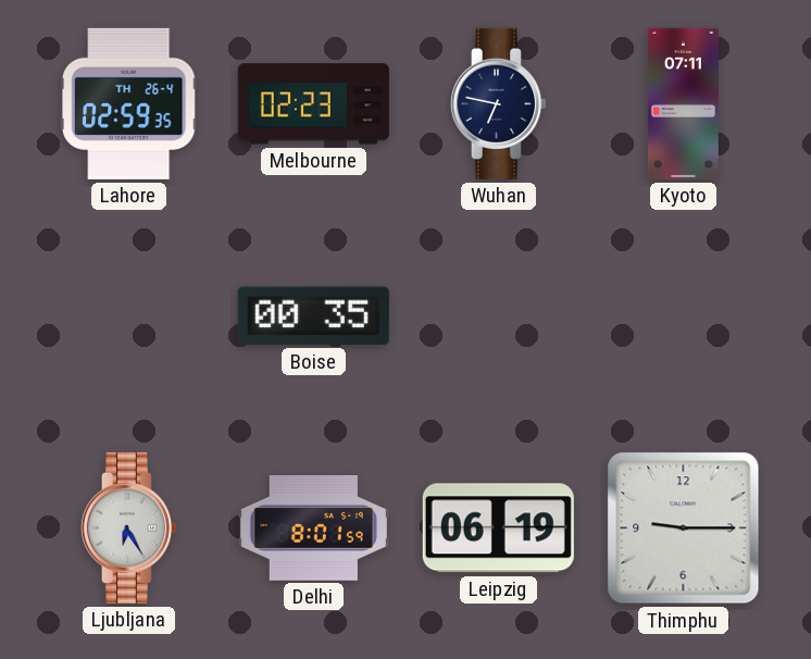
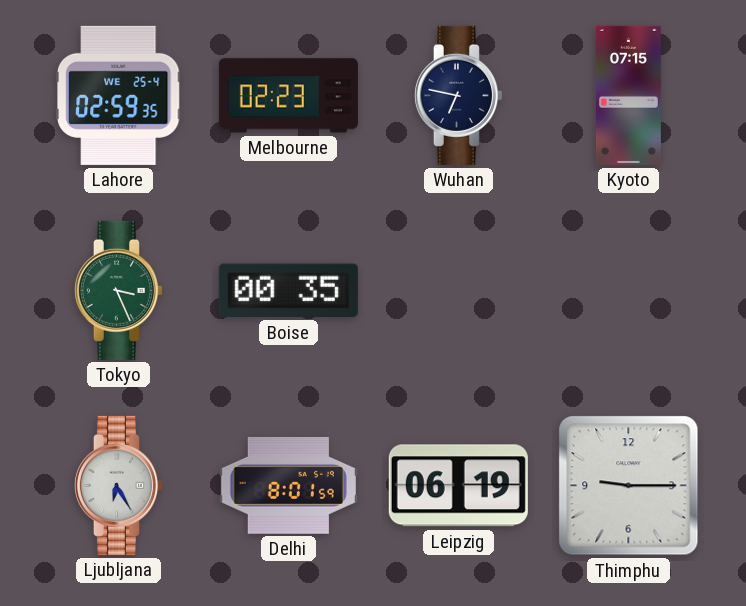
Lahore date: TH 26-4 -> WE 25-4
Kyoto: 07:11 -> 07:15
Tokyo: none -> 3:26
